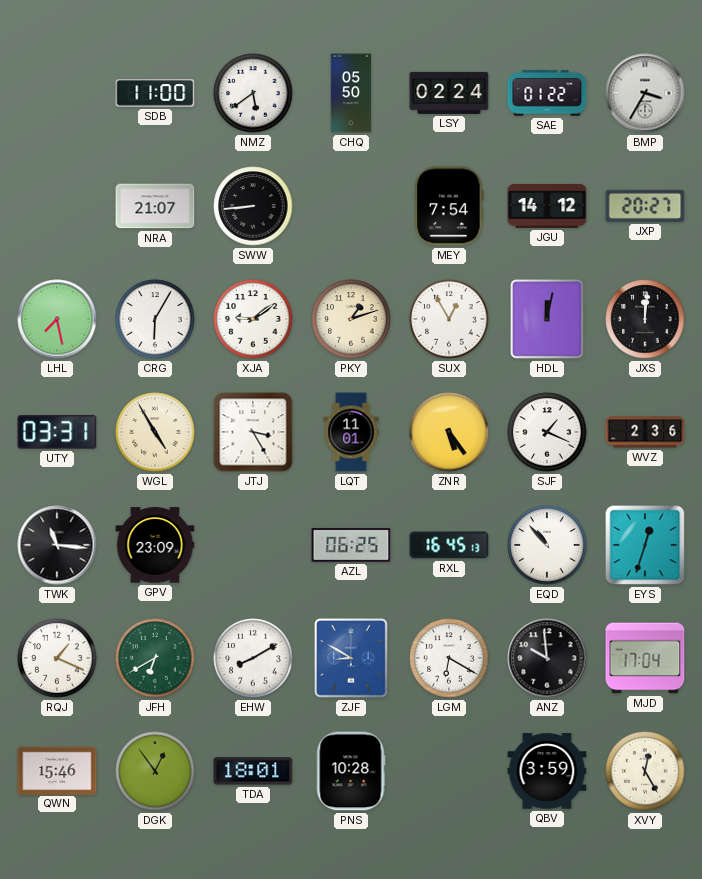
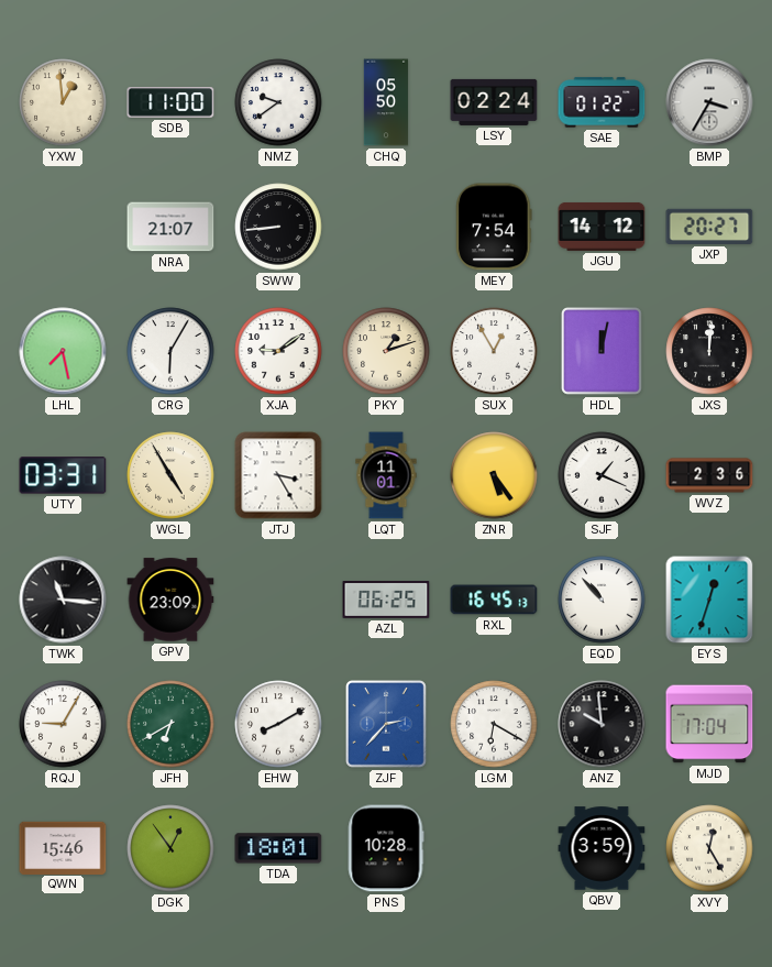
YXW: none -> 12:59
NMZ: 5:39 -> 9:39
RQJ: 1:19 -> 9:05
ZJF: 8:50 -> 2:37
